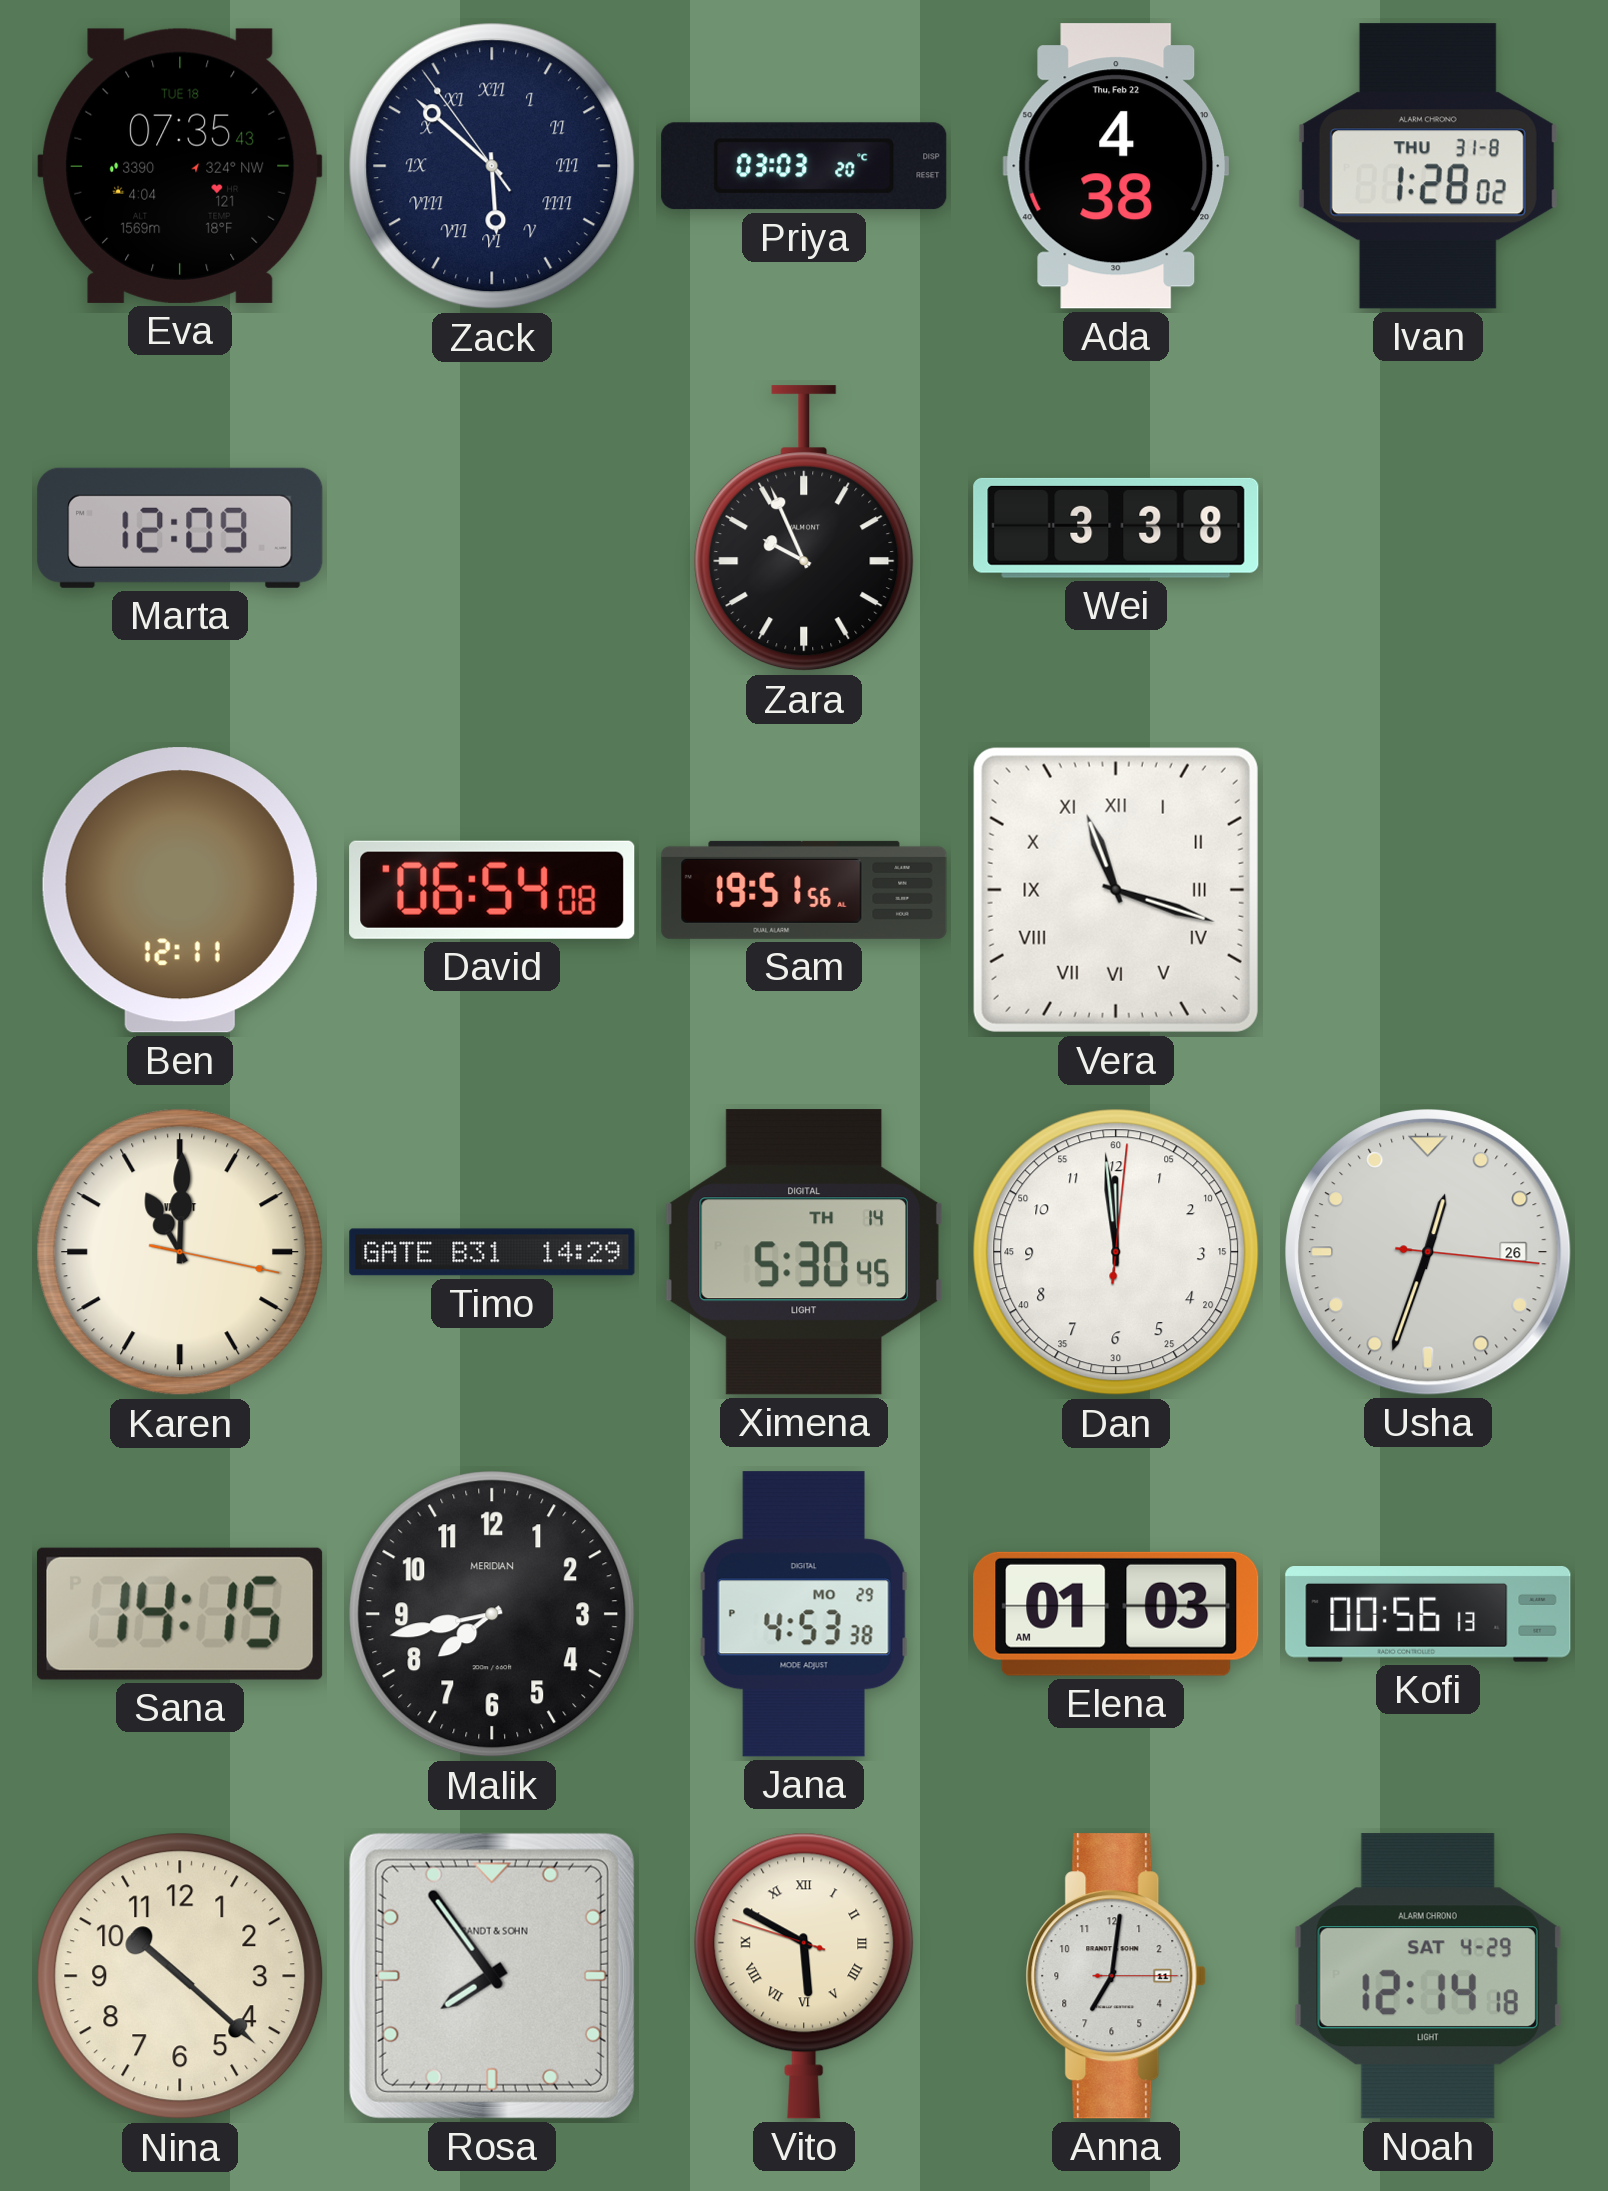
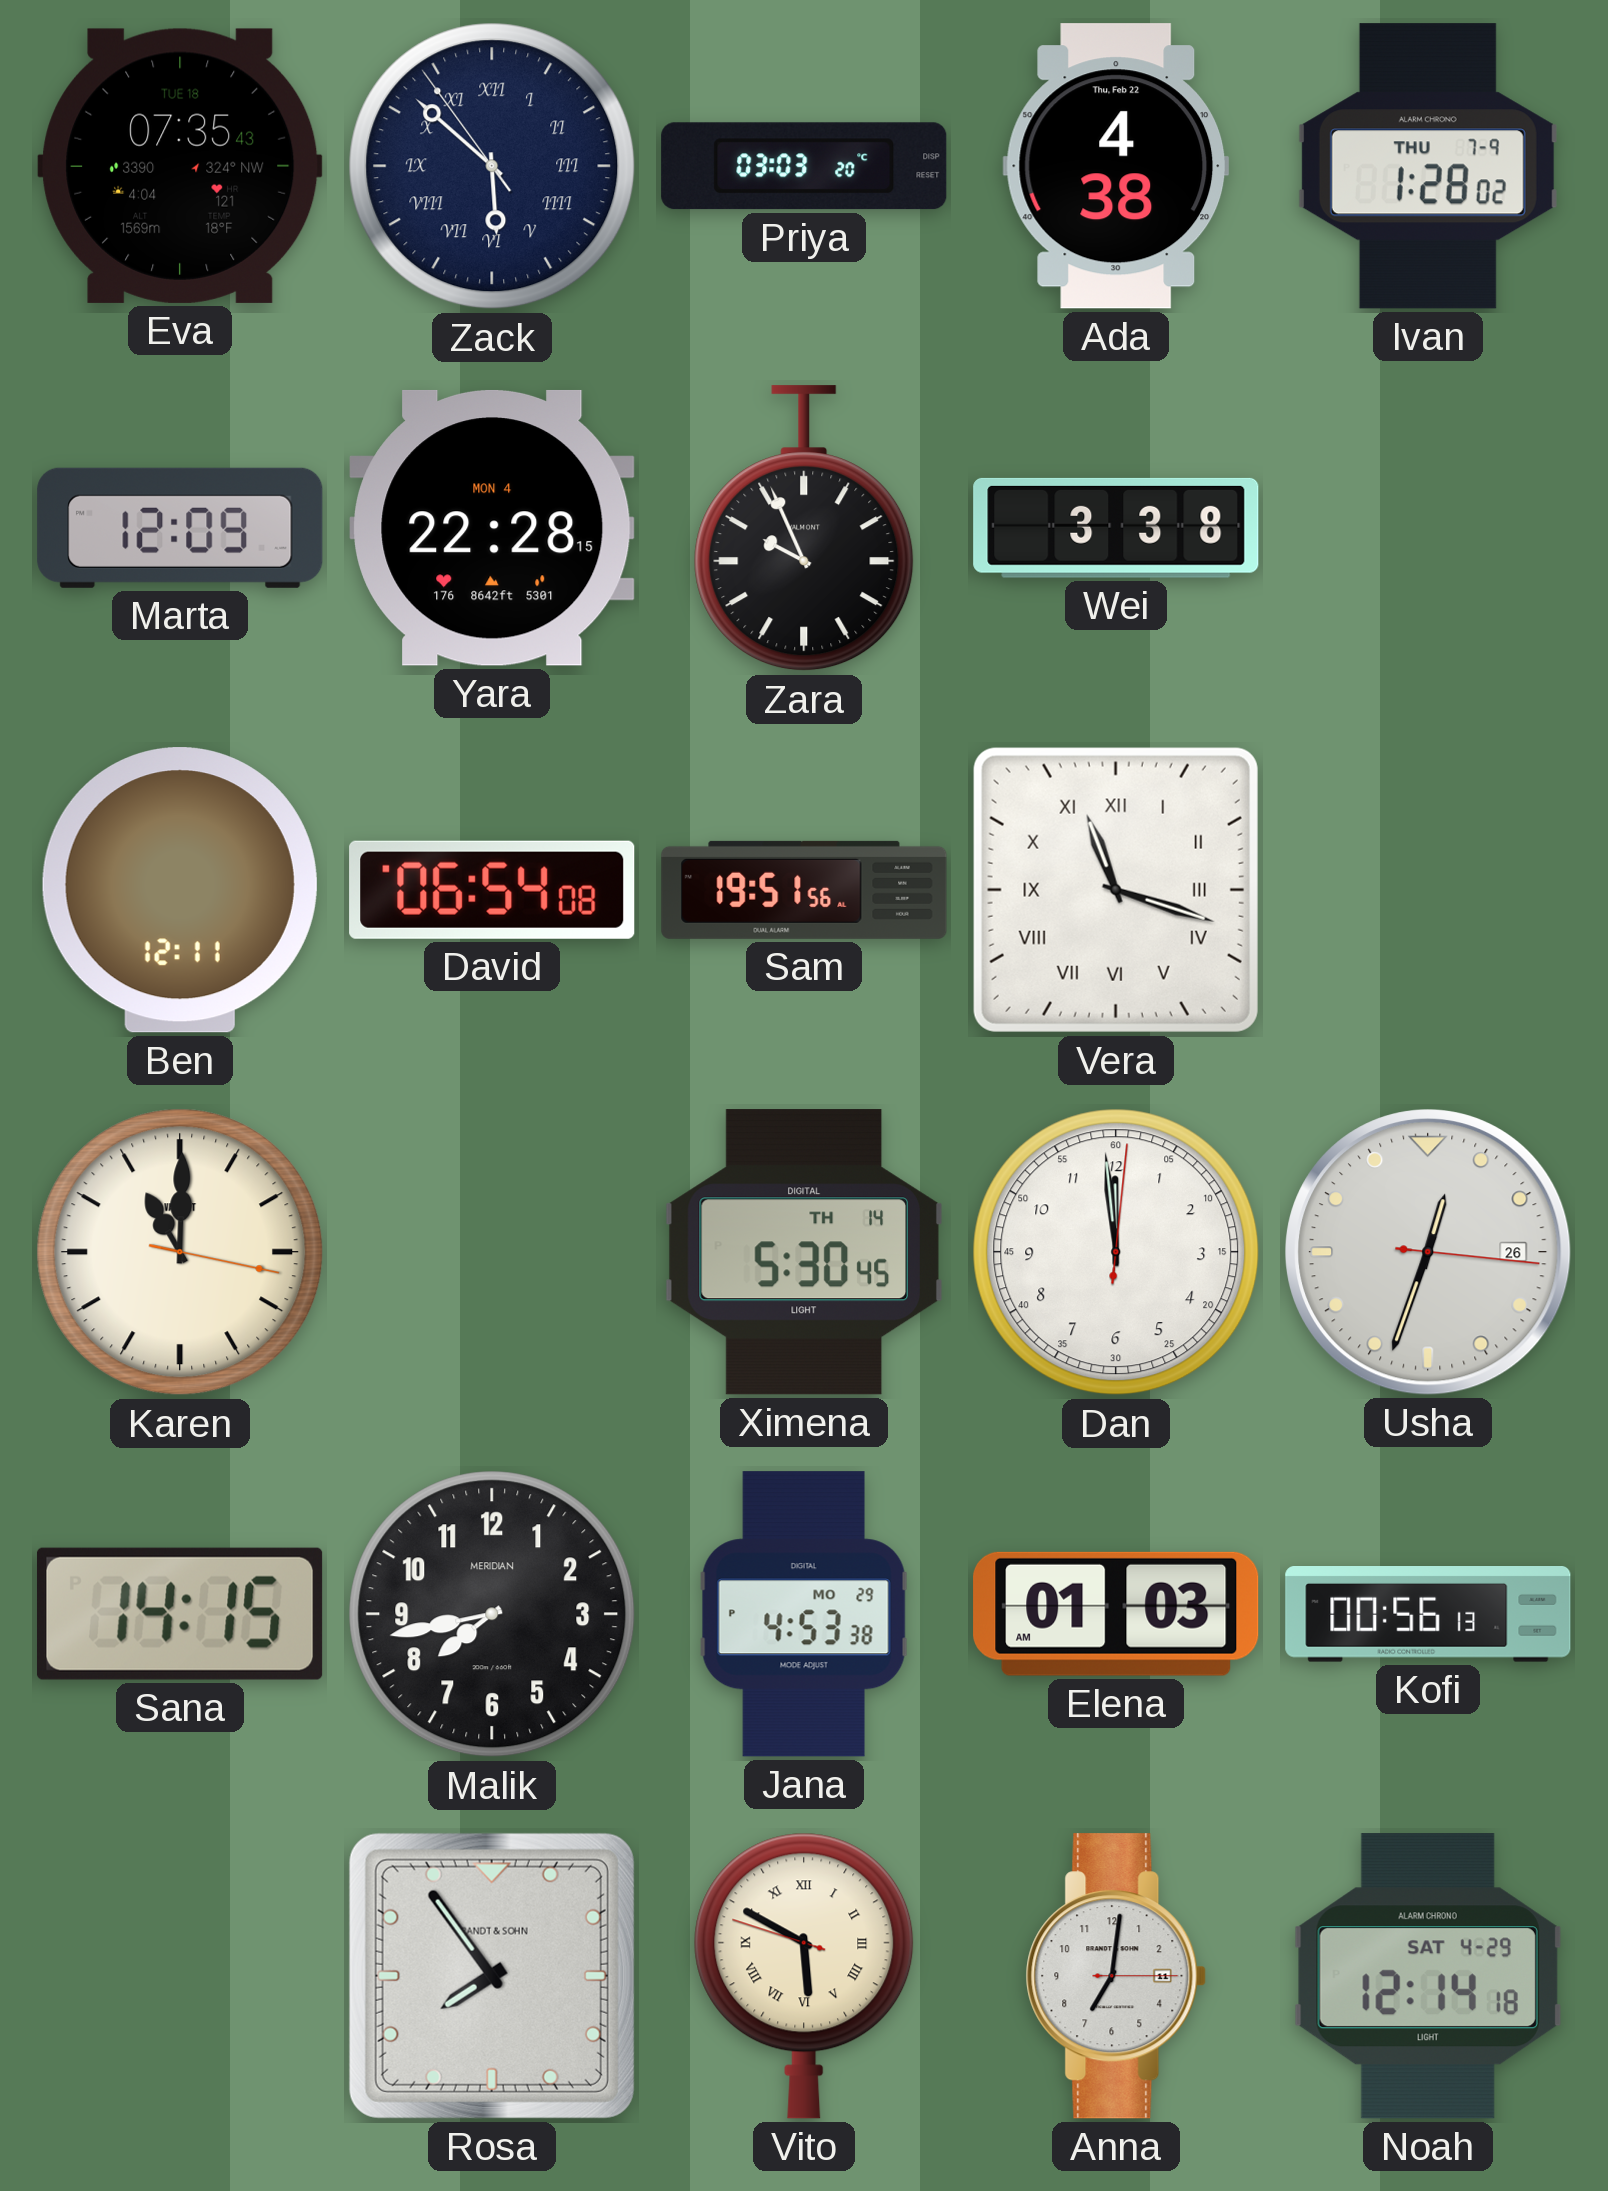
Ivan date: THU 31-8 -> THU 7-9
Yara: none -> 22:28
Timo: 14:29 -> none
Nina: 10:22 -> none
